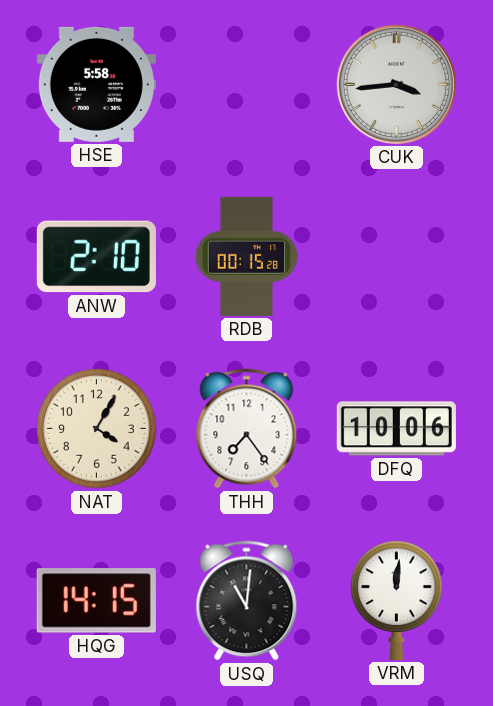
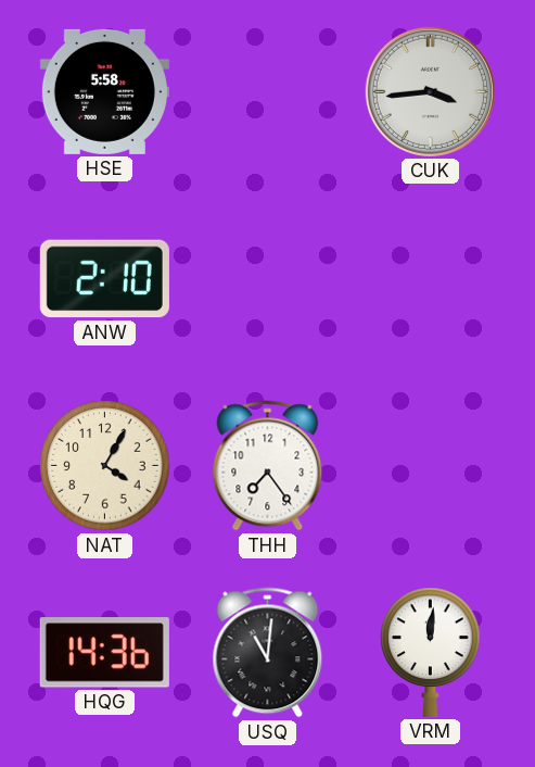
RDB: 00:15 -> none
DFQ: 10:06 -> none
HQG: 14:15 -> 14:36
